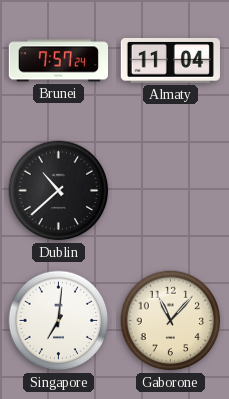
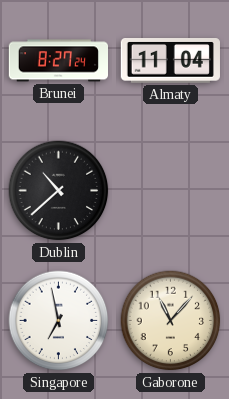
Brunei: 7:57 -> 8:27
Singapore: 7:01 -> 6:58
